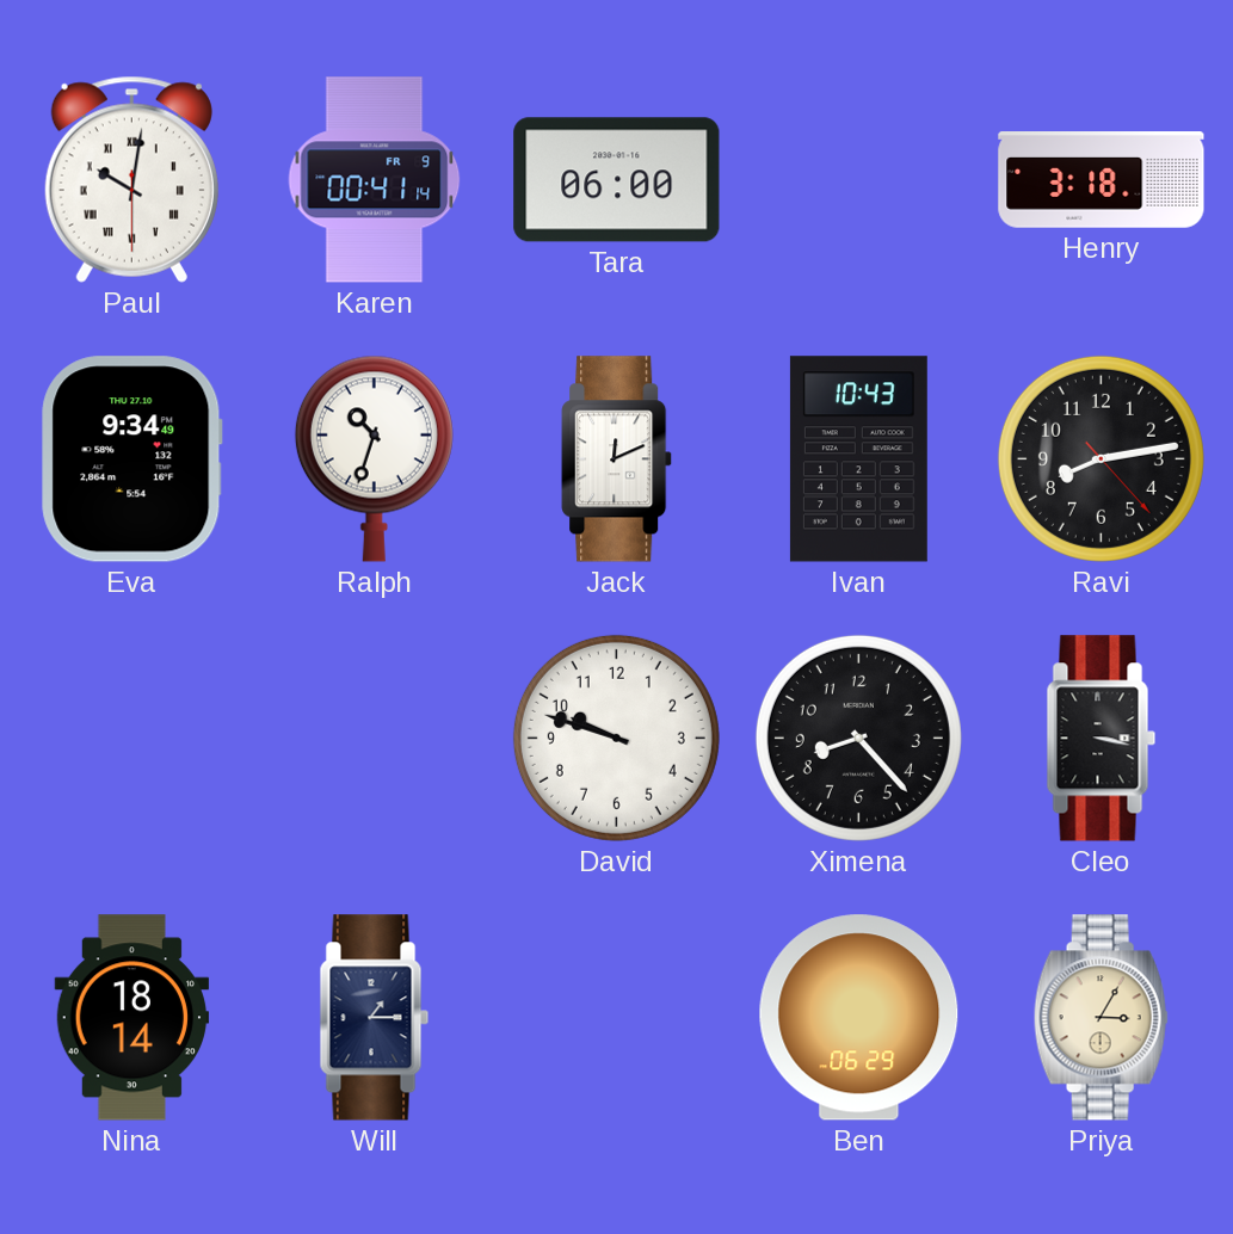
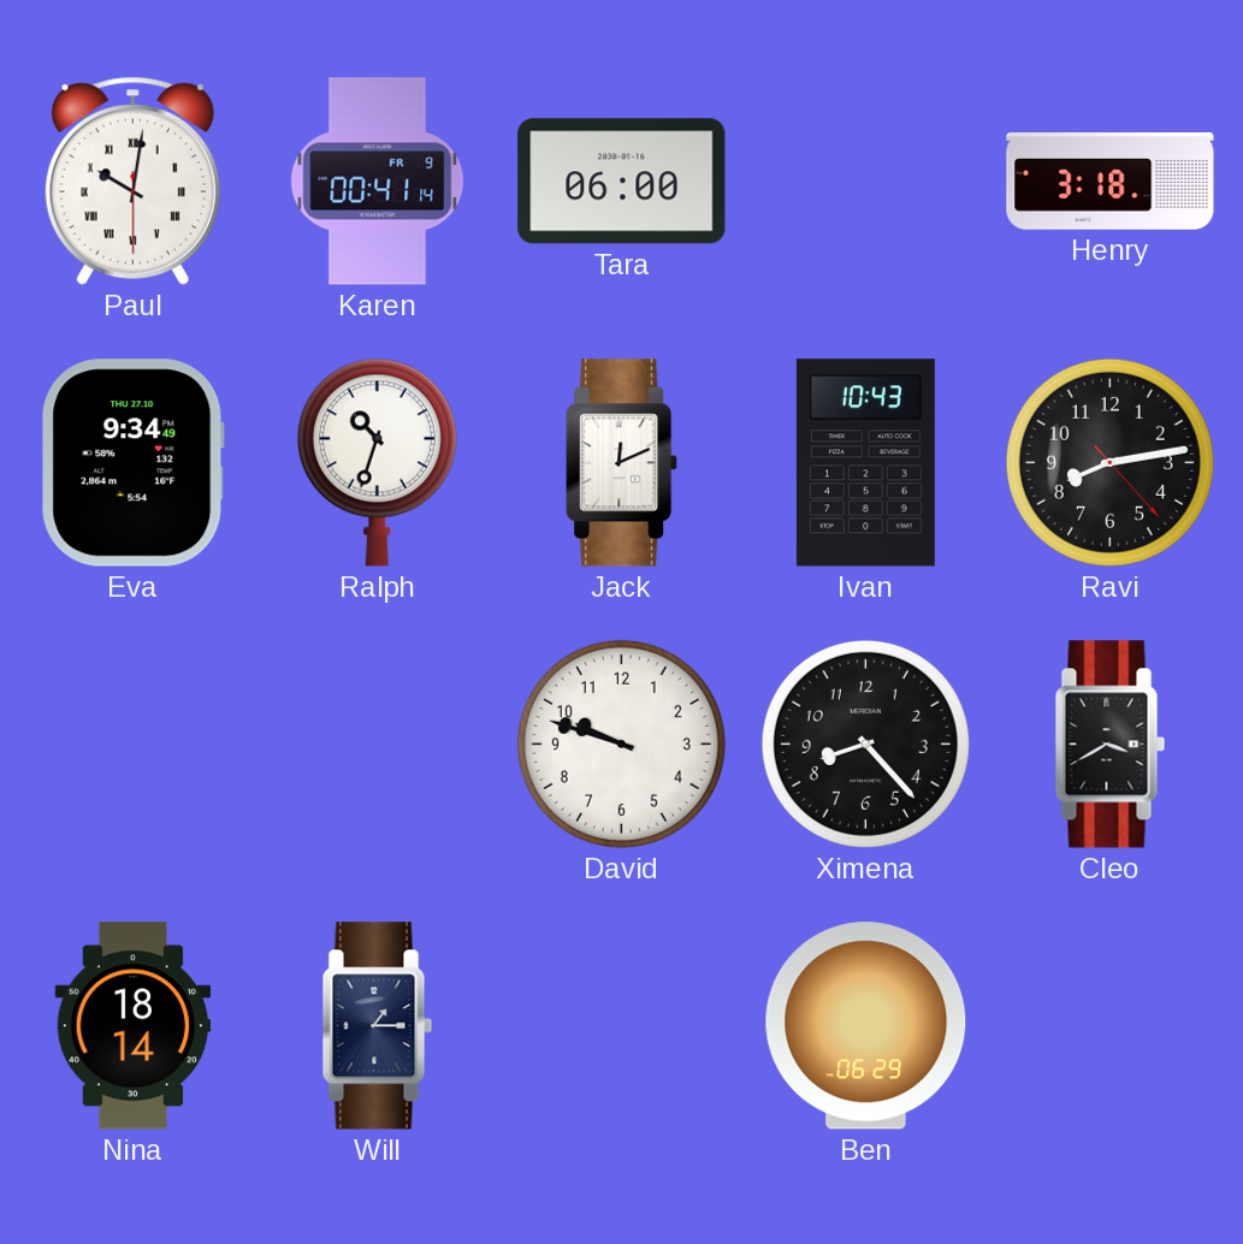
Cleo: 3:17 -> 3:40
Priya: 3:05 -> none
